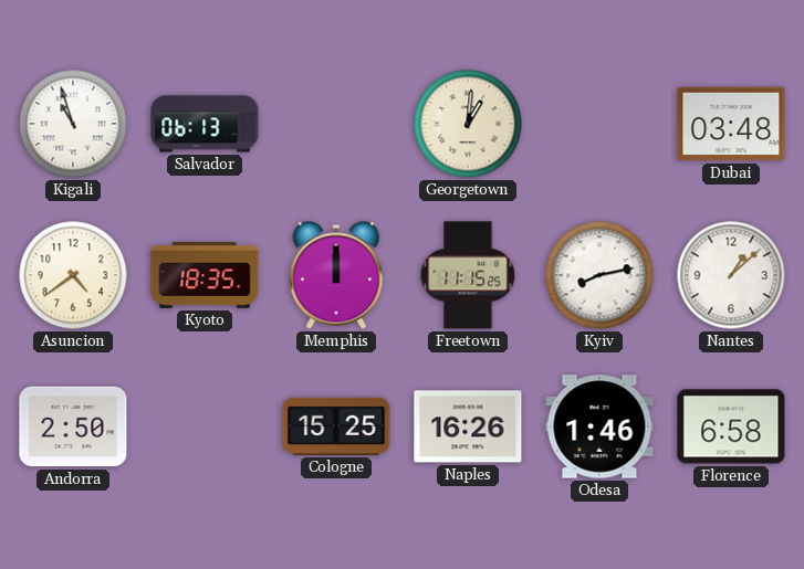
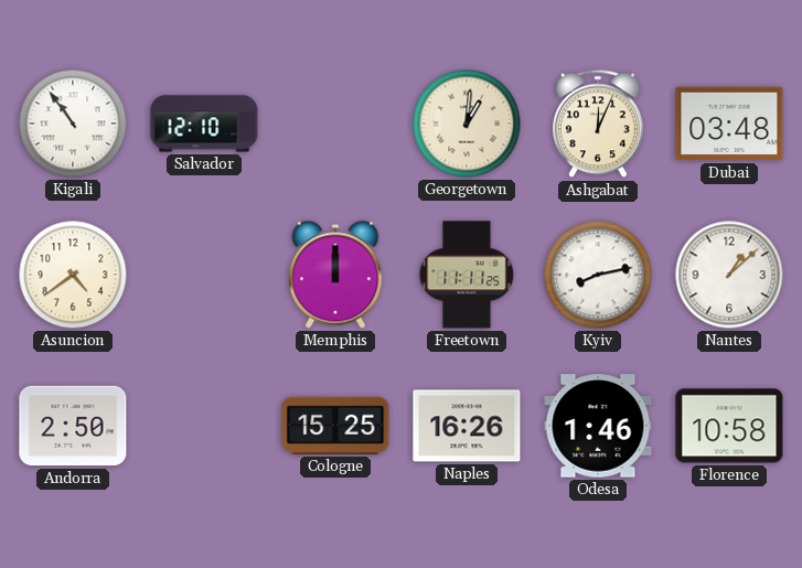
Kigali: 10:57 -> 10:54
Salvador: 06:13 -> 12:10
Ashgabat: none -> 12:04
Kyoto: 18:35 -> none
Freetown: 11:15 -> 11:11
Florence: 6:58 -> 10:58
